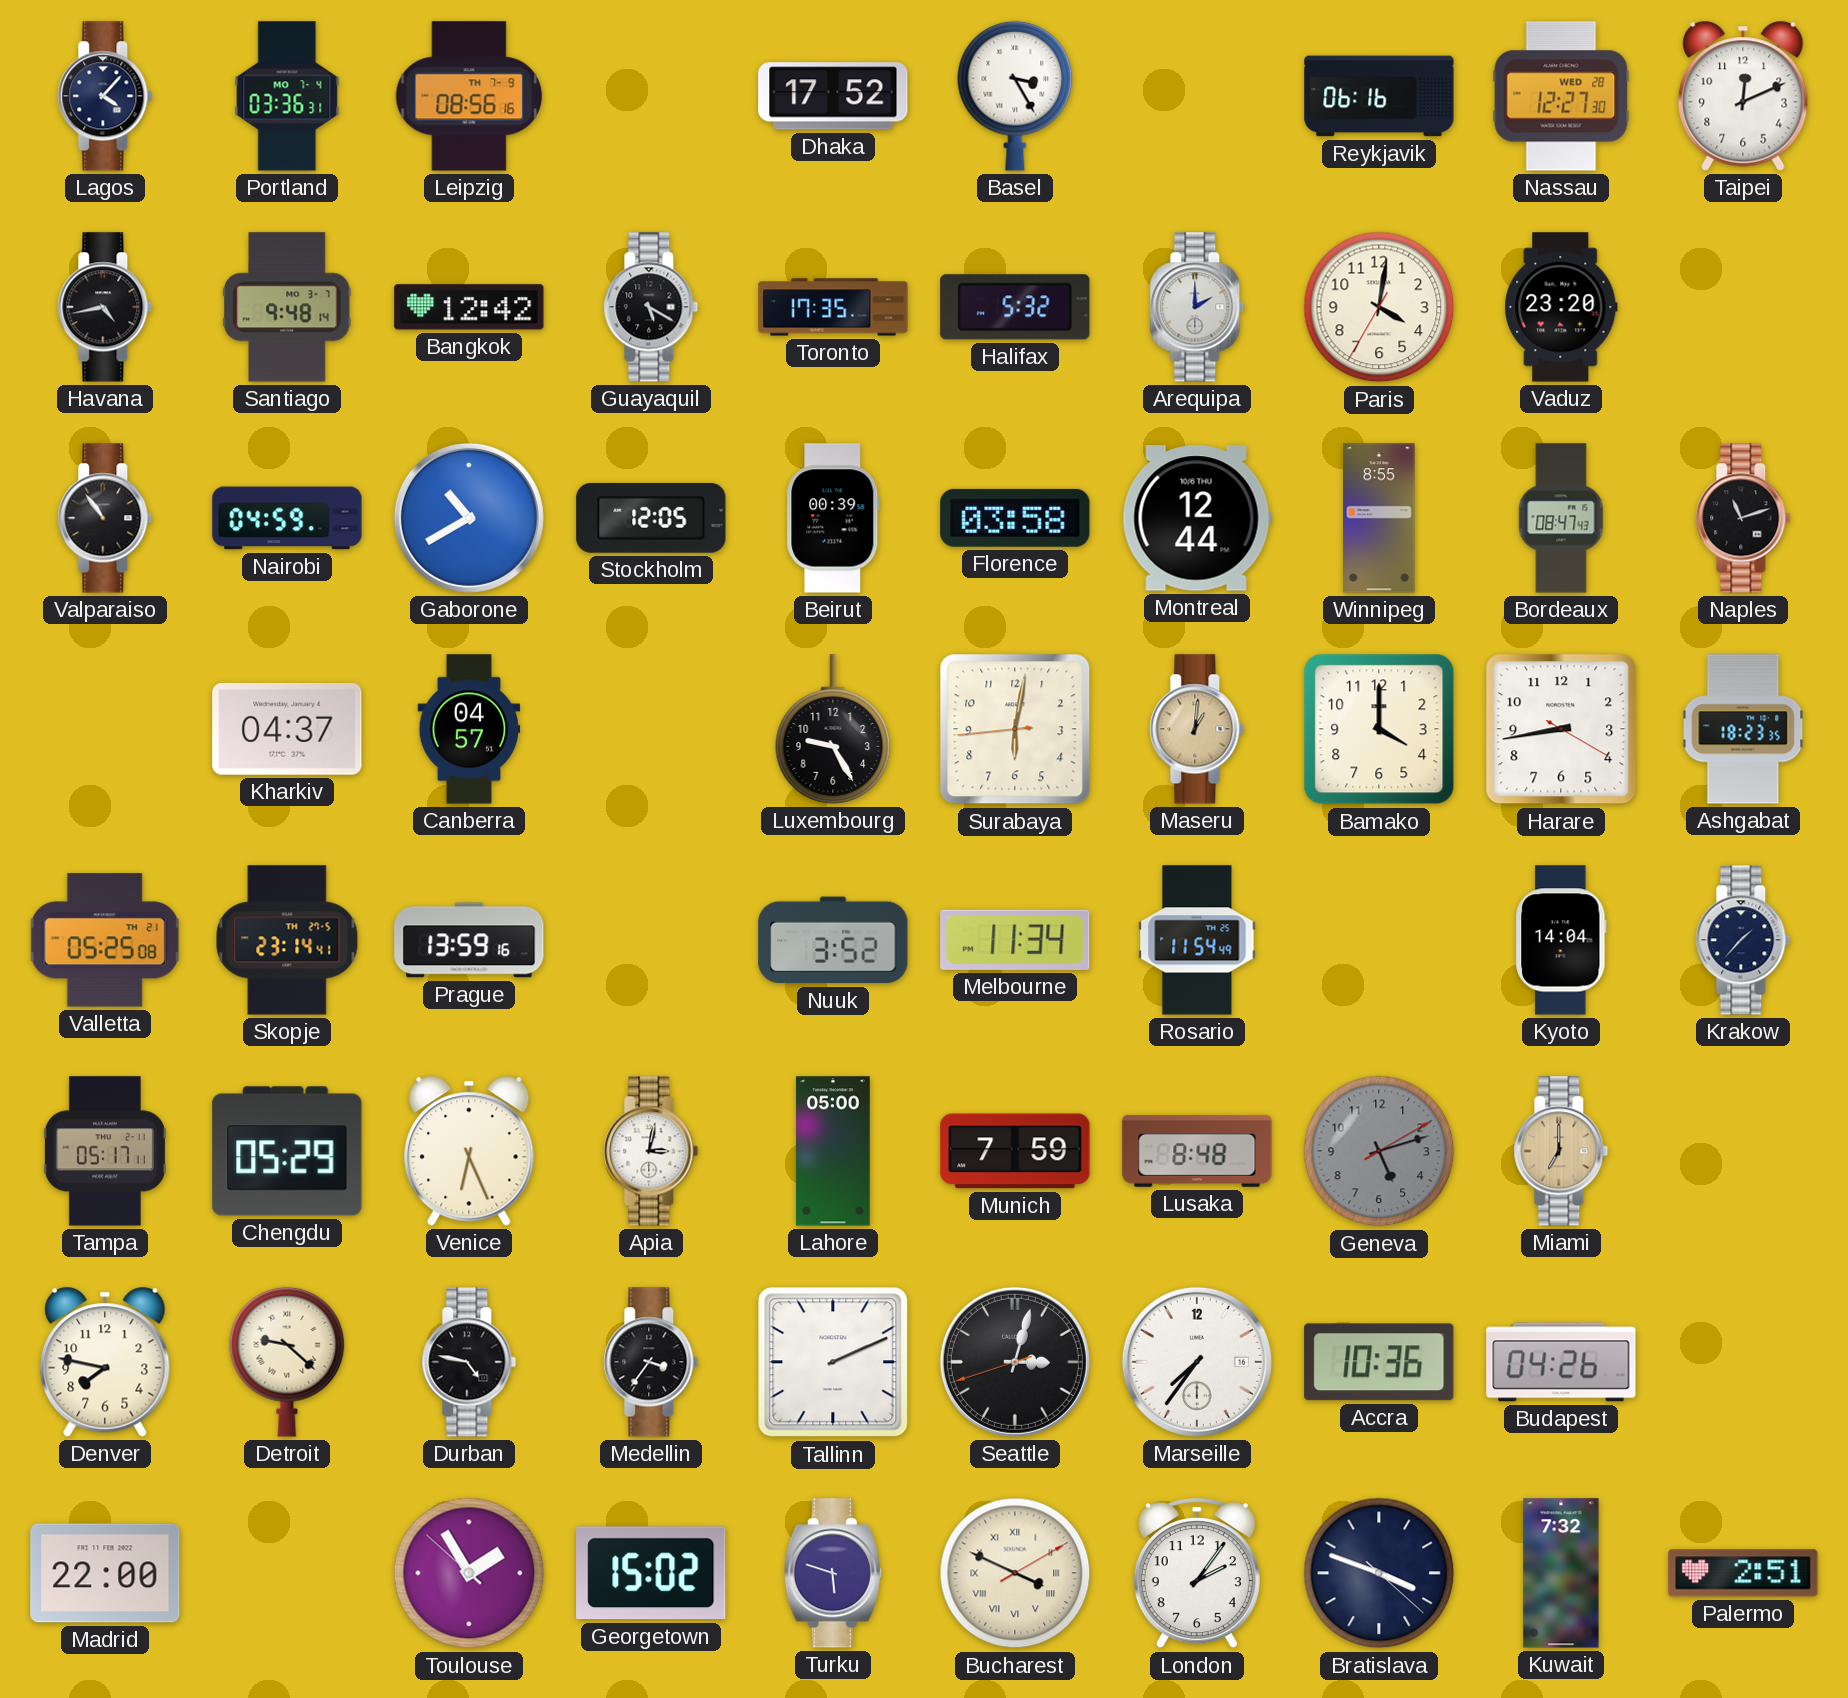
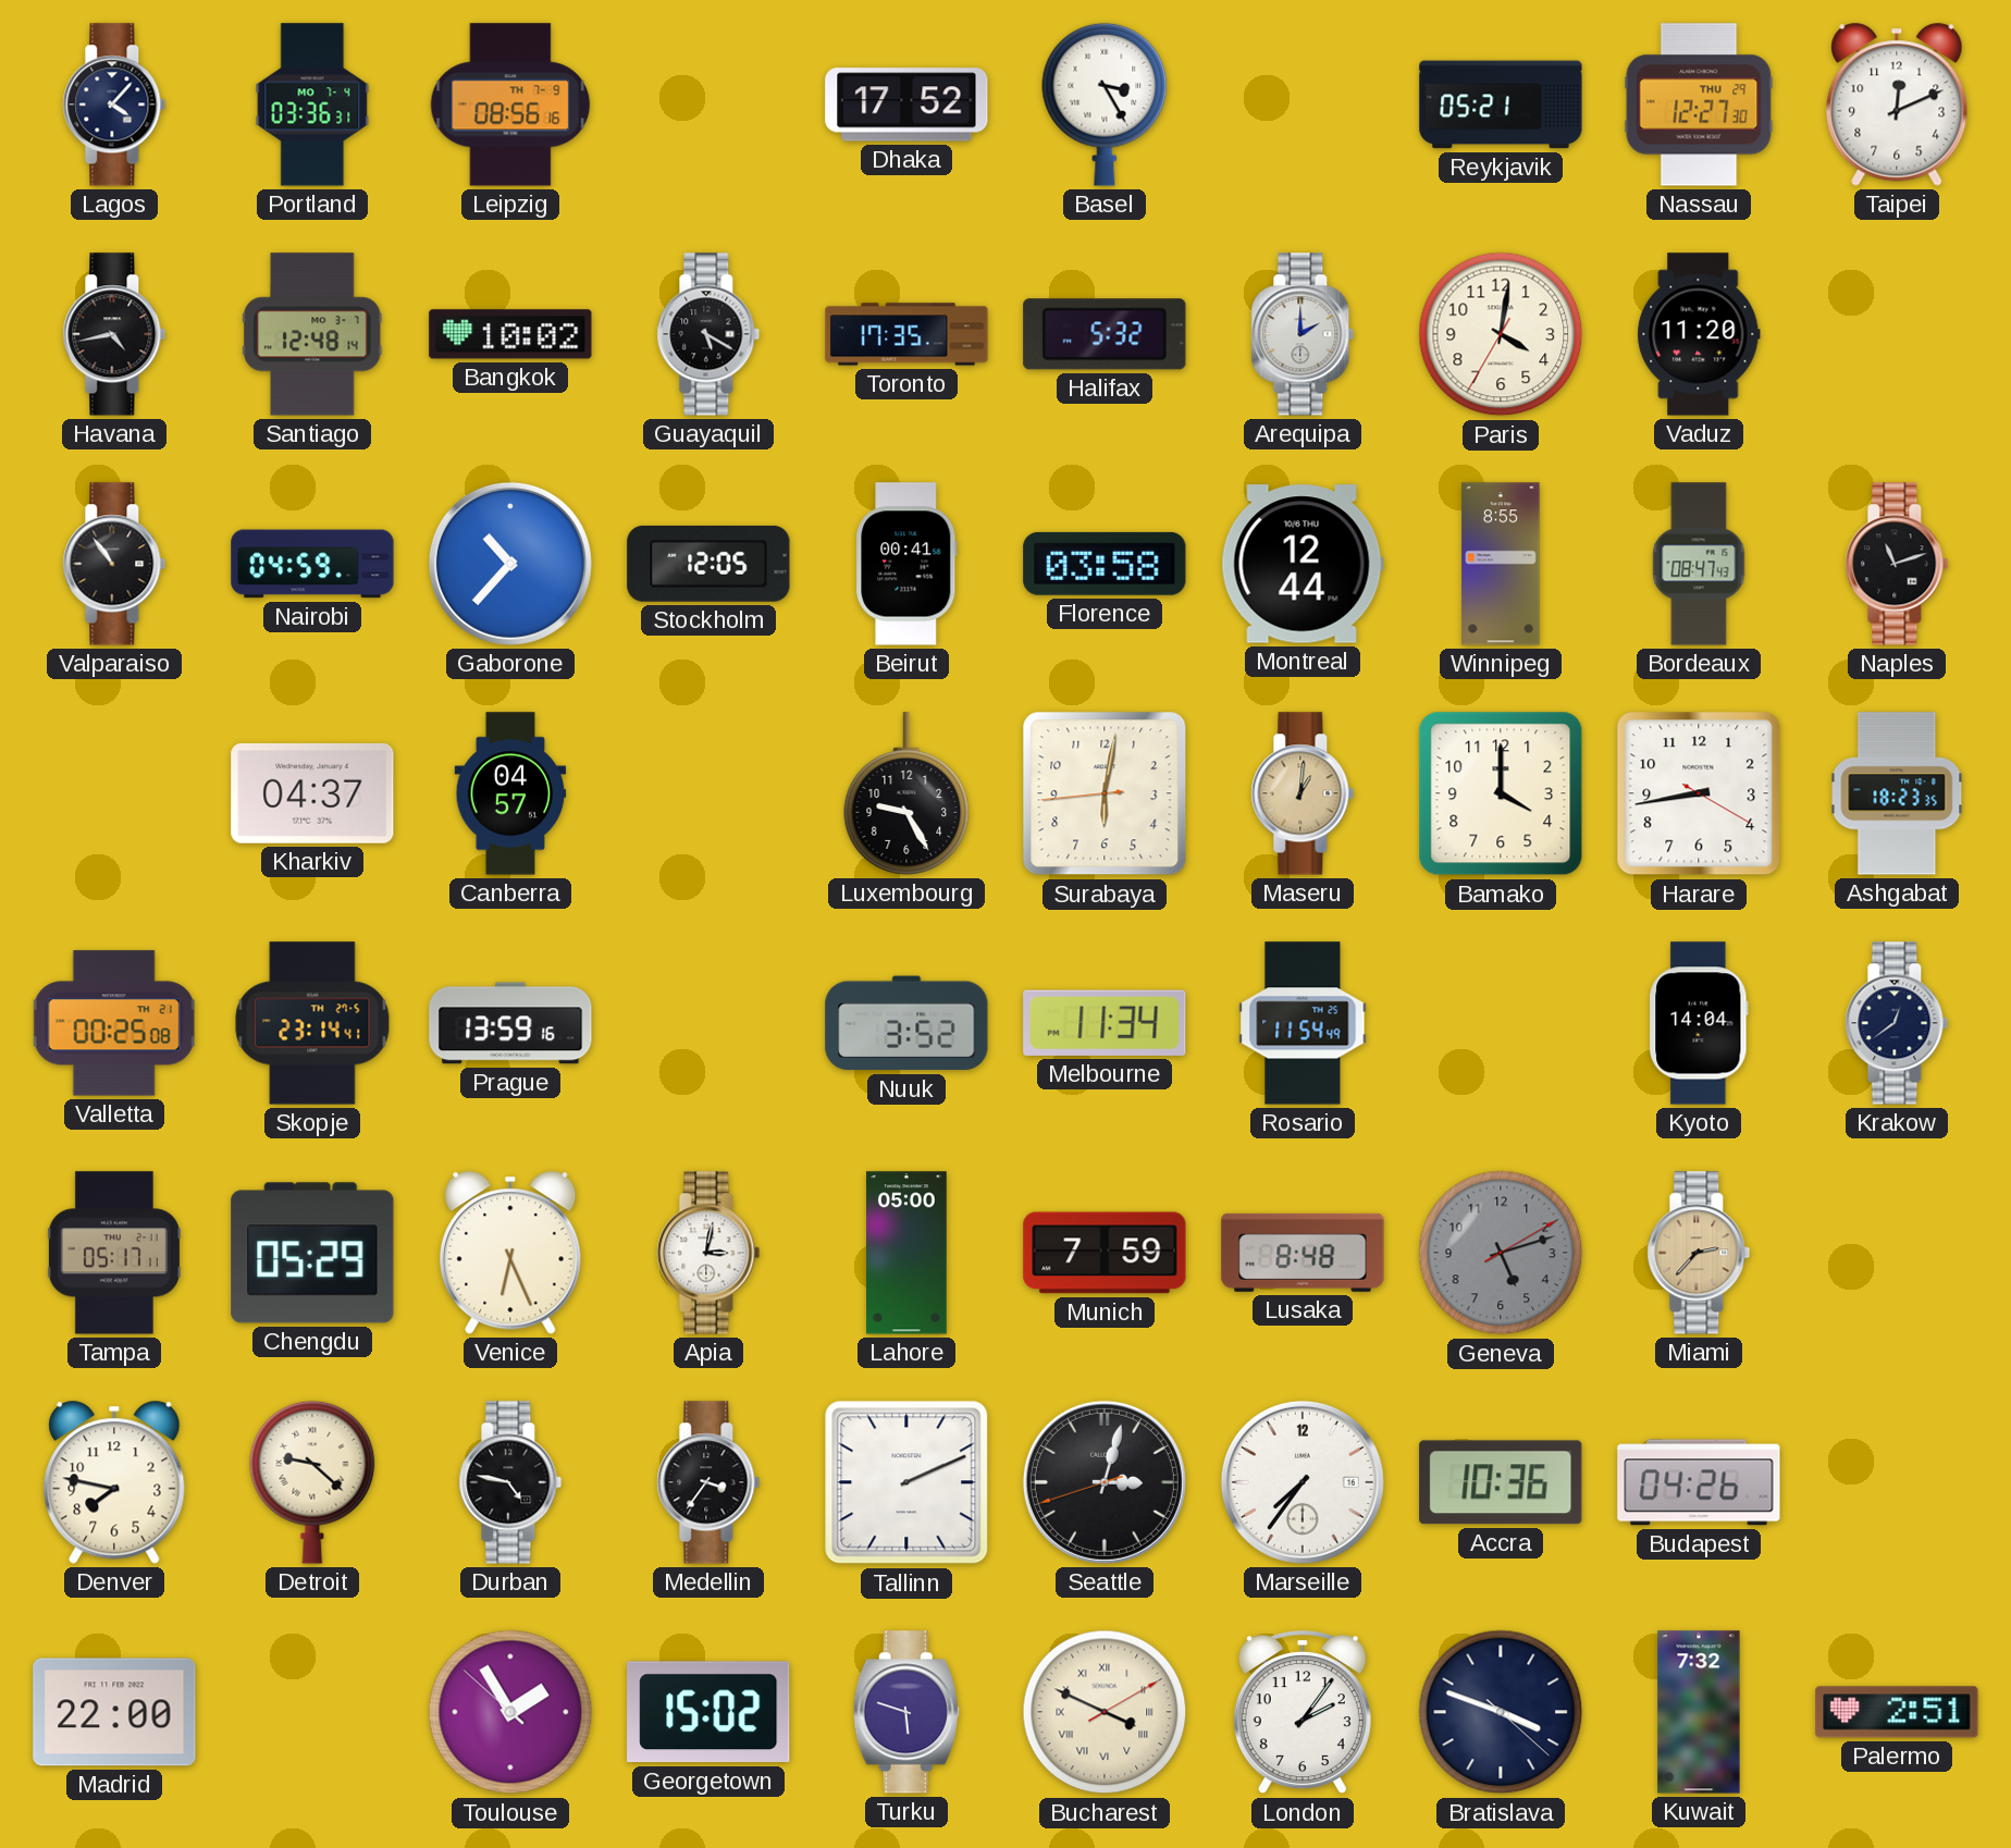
Reykjavik: 06:16 -> 05:21
Nassau date: WED 28 -> THU 29
Santiago: 9:48 -> 12:48
Bangkok: 12:42 -> 10:02
Vaduz: 23:20 -> 11:20
Gaborone: 10:40 -> 10:37
Beirut: 00:39 -> 00:41
Valletta: 05:25 -> 00:25
Krakow: 1:37 -> 12:39
Miami: 7:00 -> 2:37
